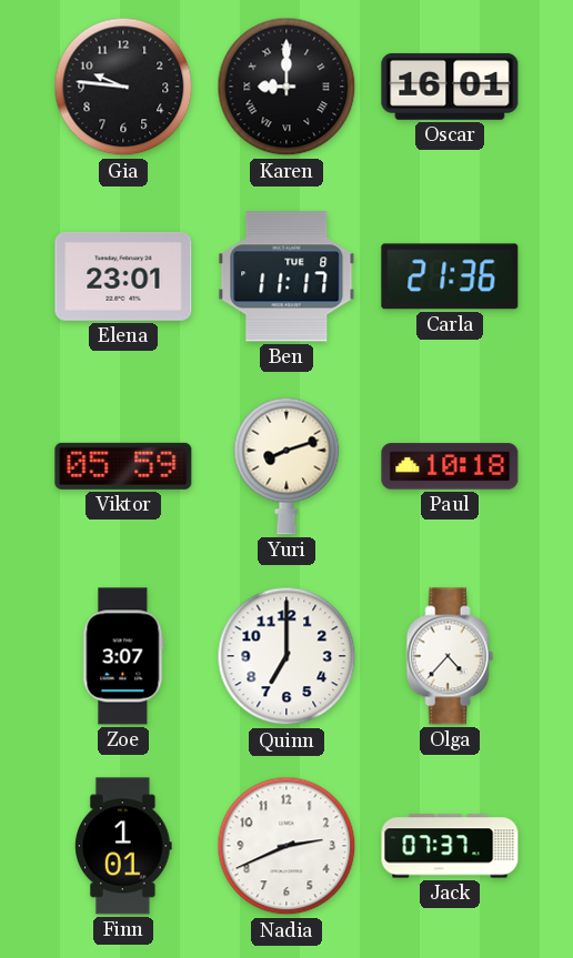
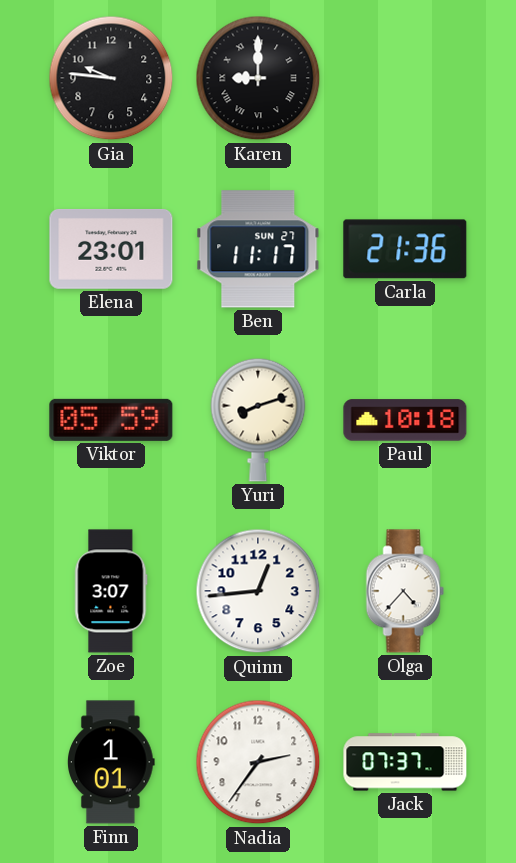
Oscar: 16:01 -> none
Ben date: TUE 8 -> SUN 27
Quinn: 7:00 -> 12:44
Nadia: 2:41 -> 2:36
